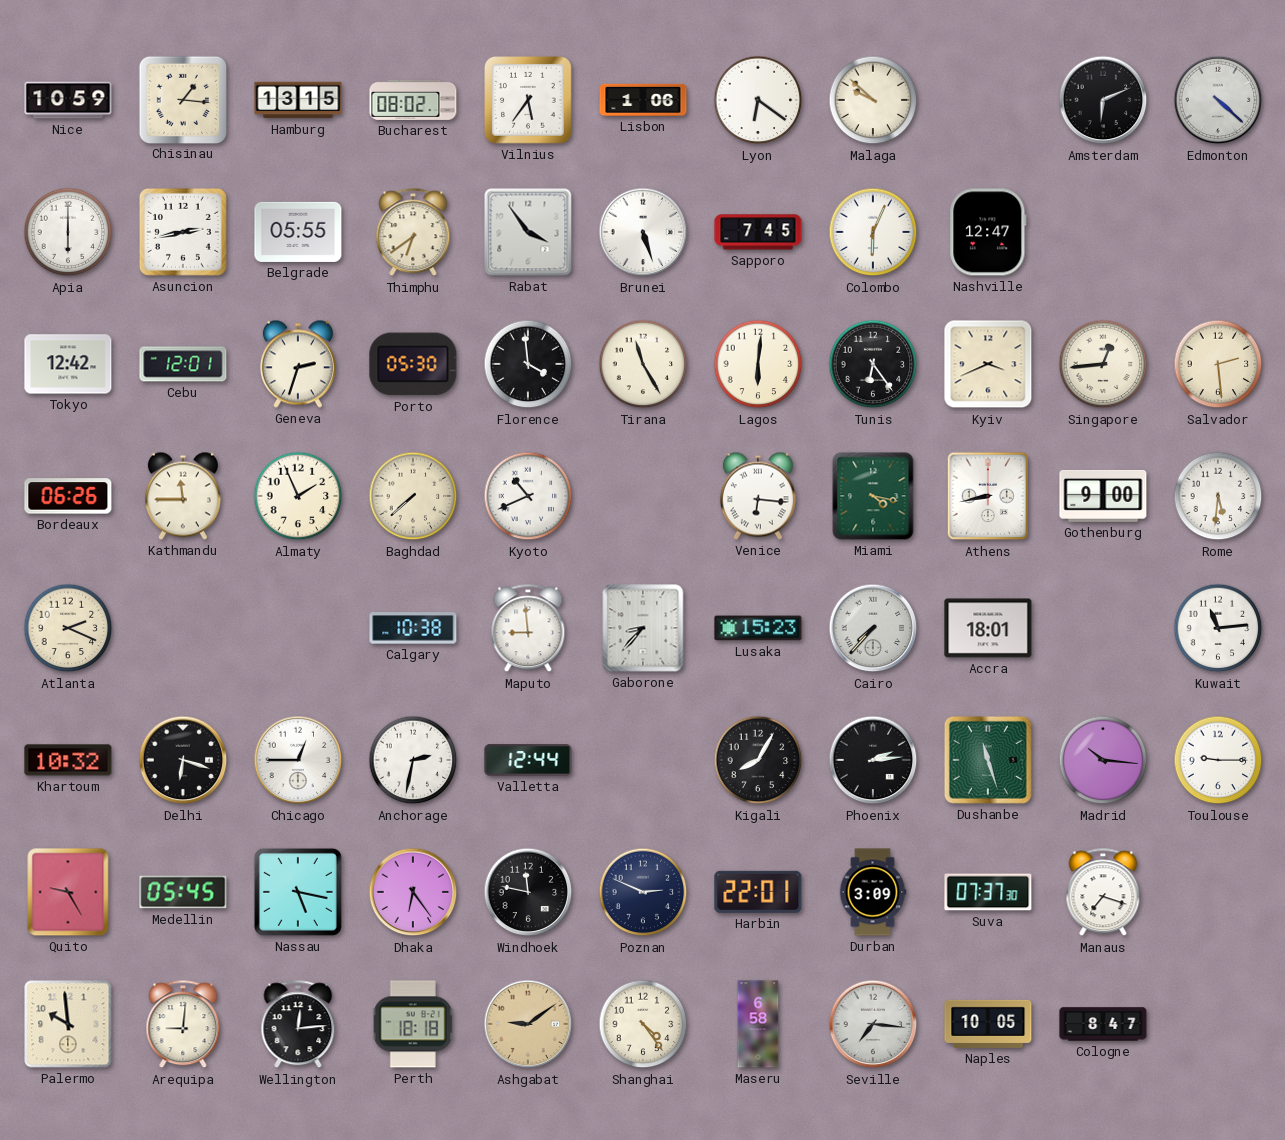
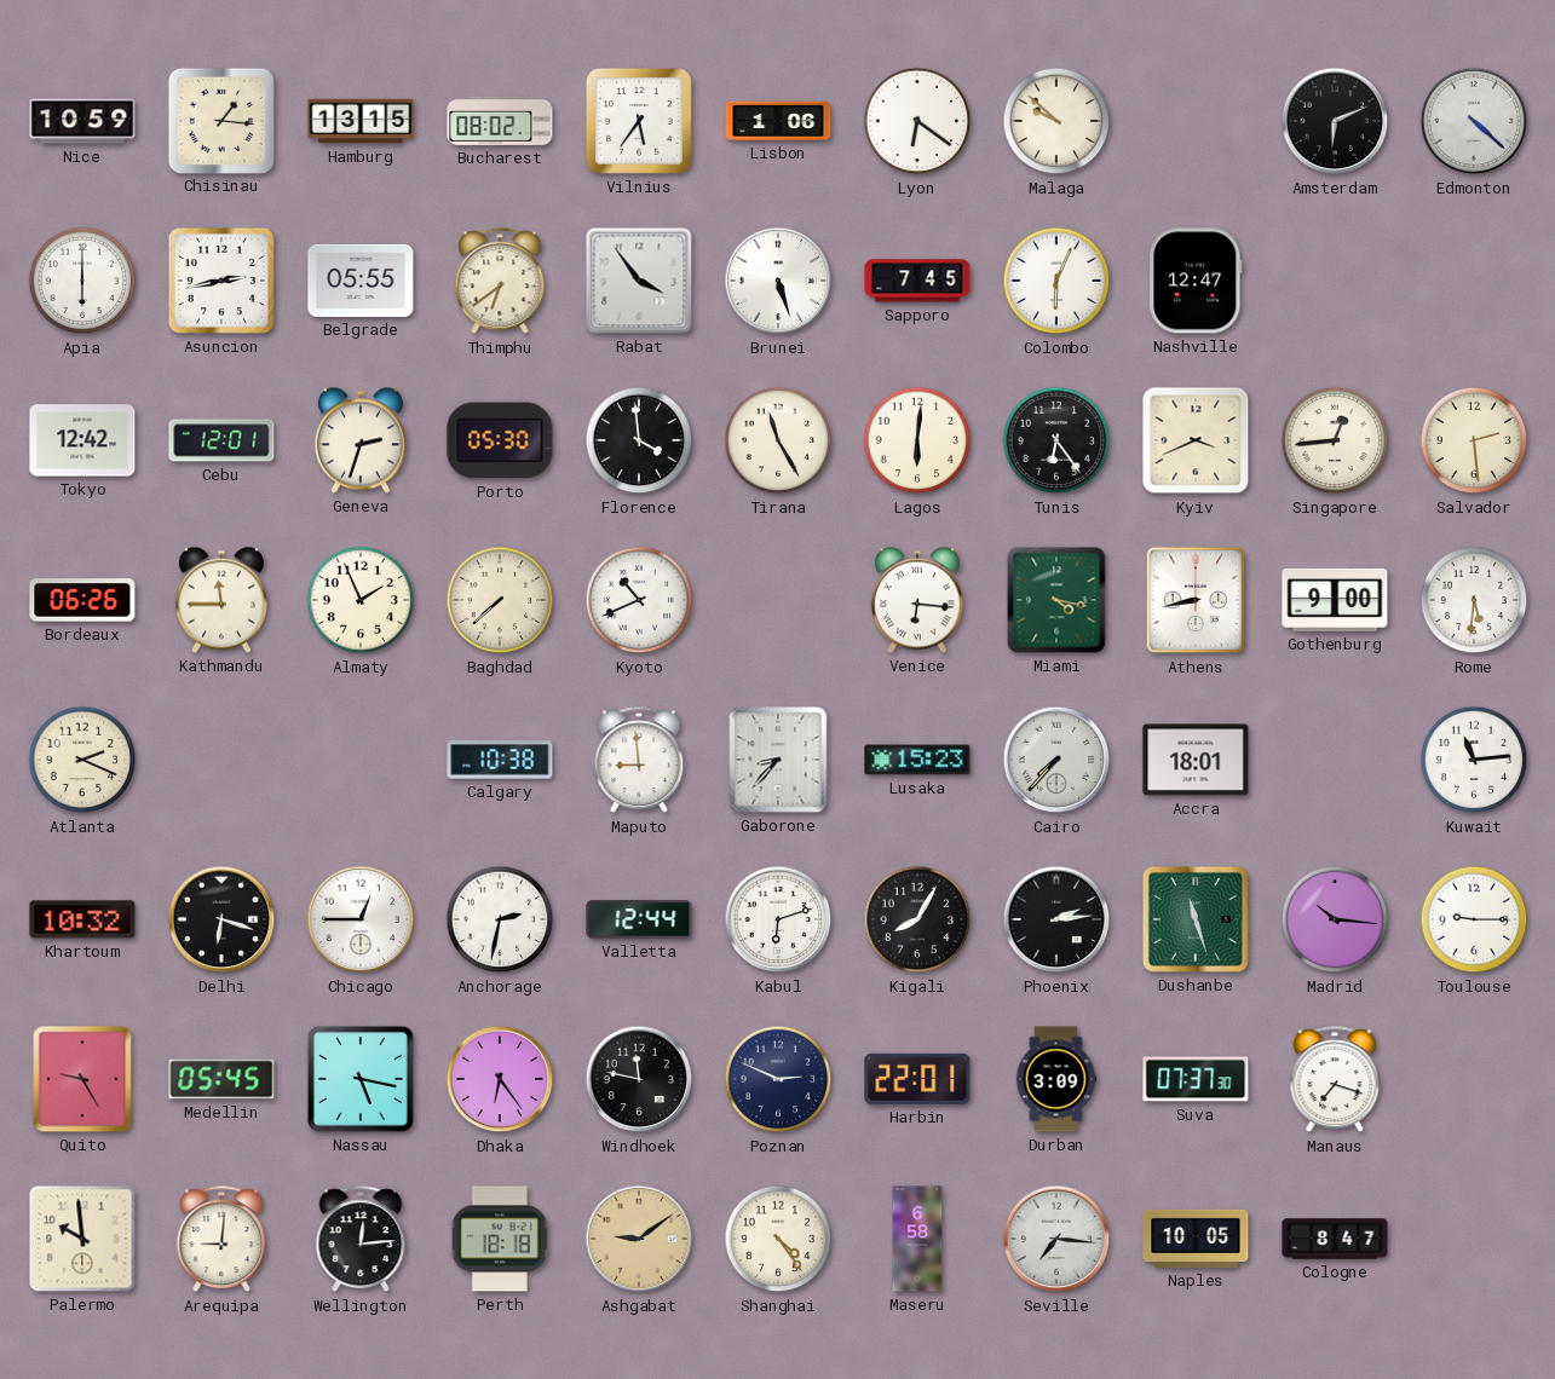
Kabul: none -> 6:12
